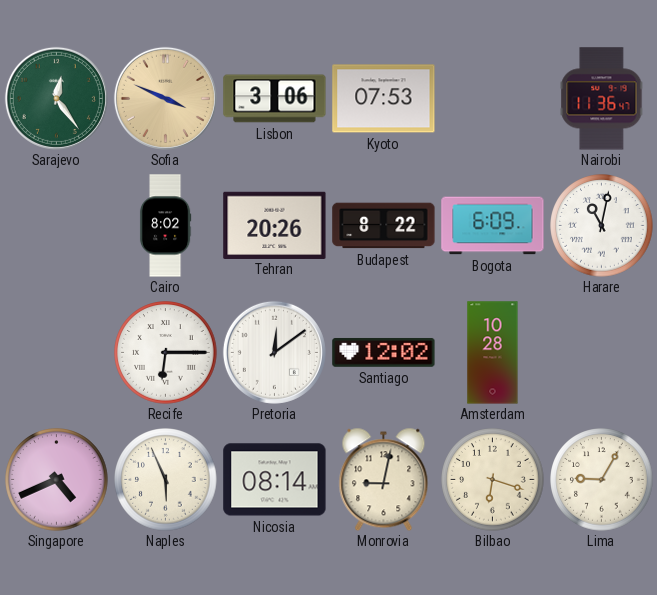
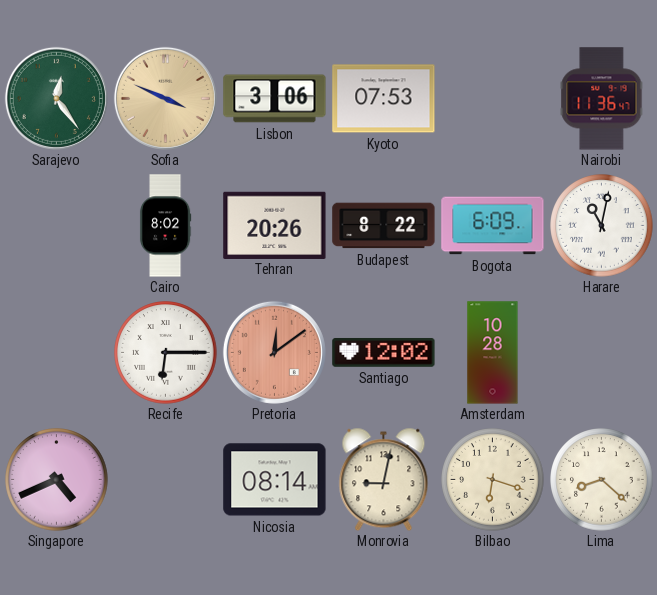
Pretoria dial: white -> salmon
Naples: 5:56 -> none
Lima: 9:05 -> 8:22
